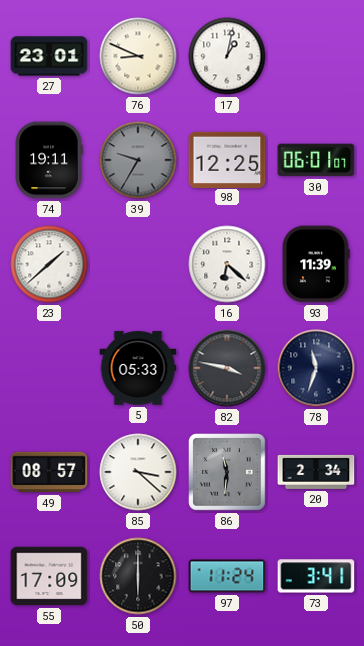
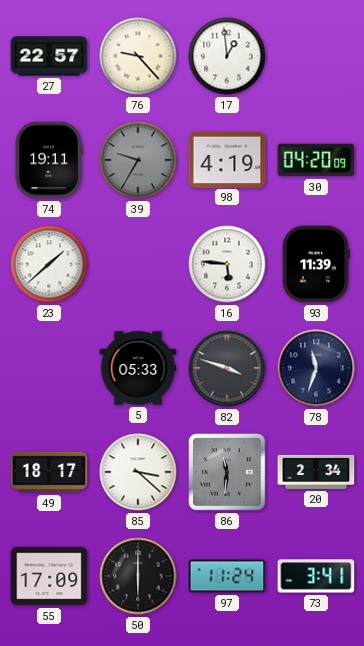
27: 23:01 -> 22:57
76: 8:49 -> 9:23
17: 1:02 -> 12:59
98: 12:25 -> 4:19
30: 06:01 -> 04:20
16: 6:22 -> 5:46
82: 3:47 -> 3:48
49: 08:57 -> 18:17
